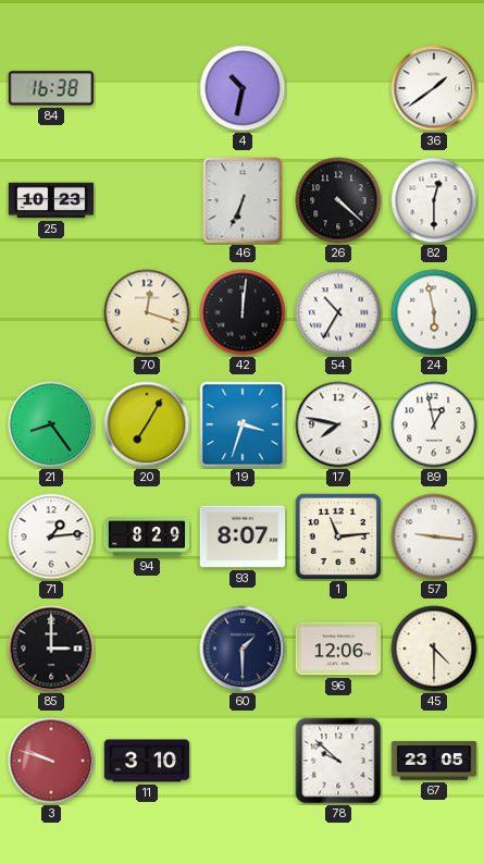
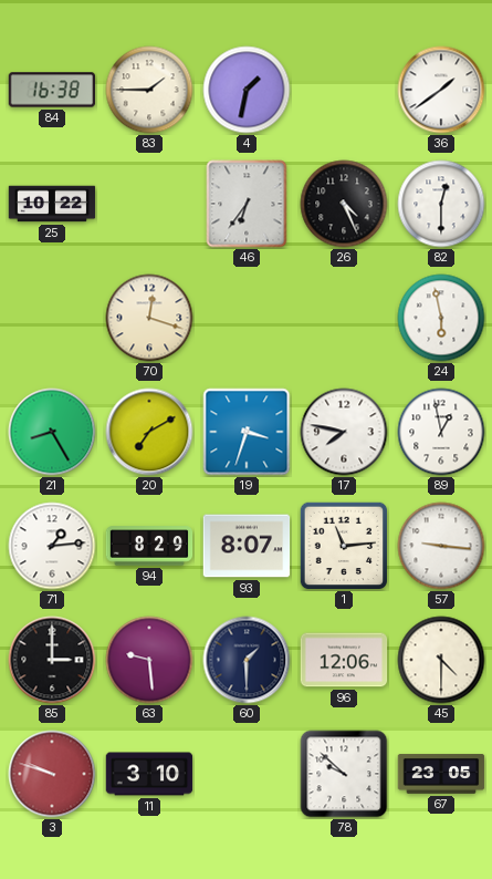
83: none -> 1:45
4: 10:32 -> 1:32
25: 10:23 -> 10:22
46: 6:34 -> 6:36
26: 4:22 -> 4:26
42: 12:01 -> none
54: 10:35 -> none
21: 8:24 -> 8:25
20: 7:05 -> 7:10
63: none -> 9:29
